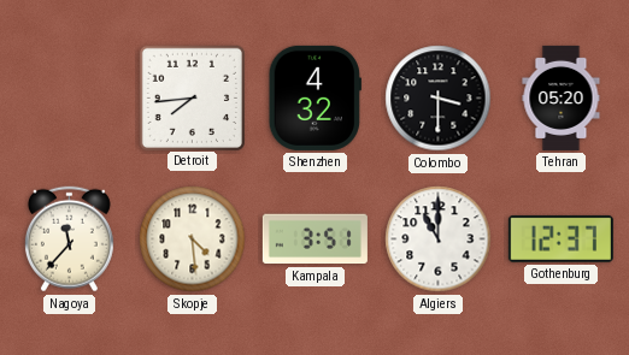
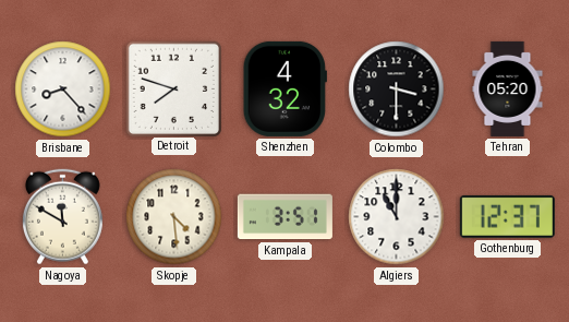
Brisbane: none -> 8:23
Detroit: 7:44 -> 7:48
Nagoya: 11:37 -> 11:50
